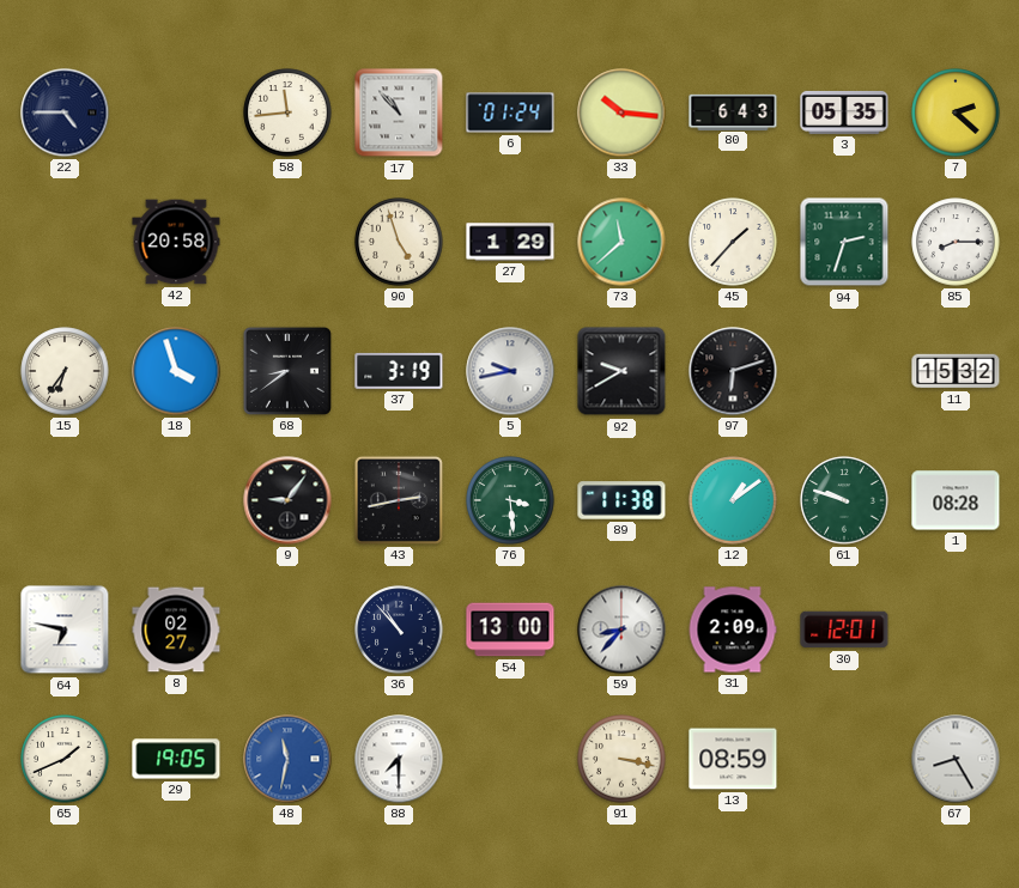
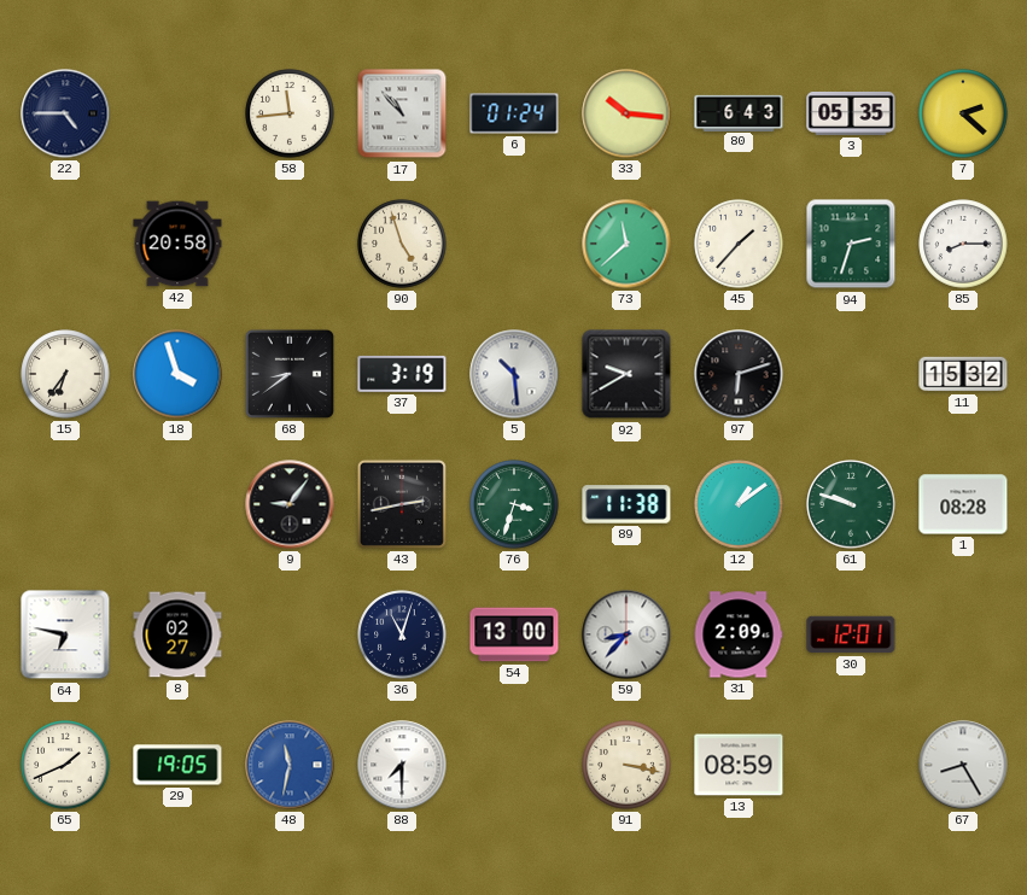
27: 1:29 -> none
5: 9:43 -> 10:29
76: 3:29 -> 3:33
36: 10:53 -> 11:03
